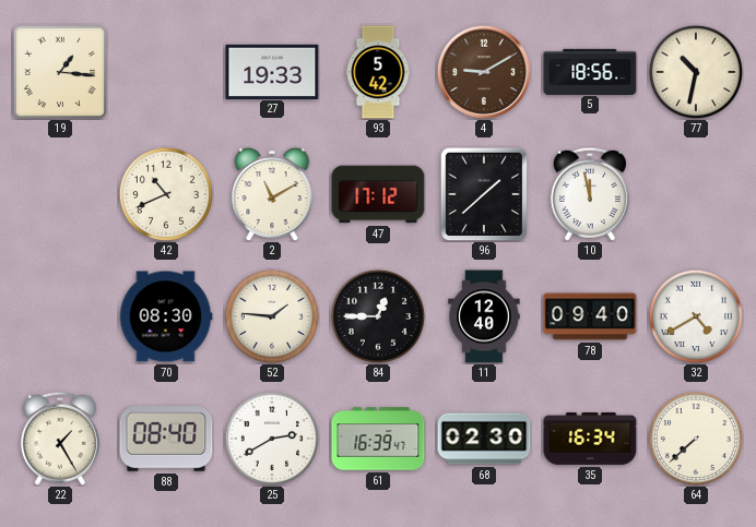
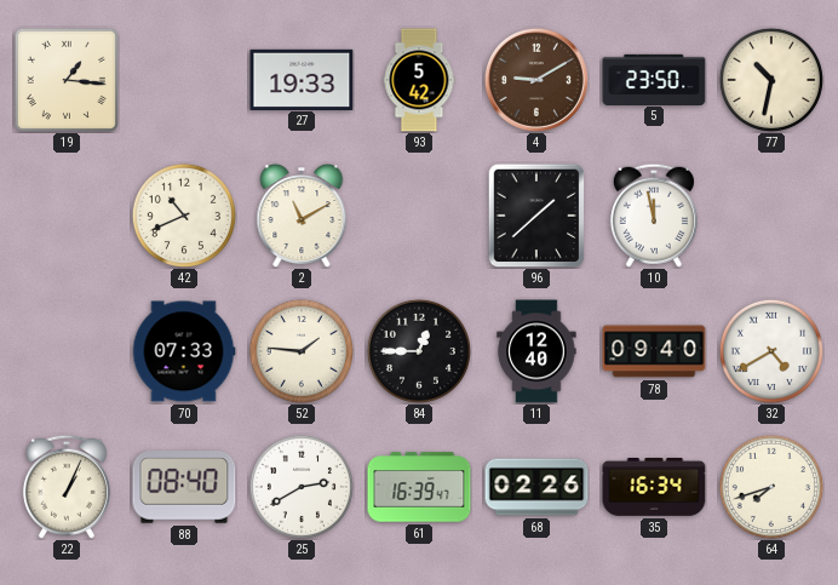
5: 18:56 -> 23:50
47: 17:12 -> none
70: 08:30 -> 07:33
22: 1:25 -> 1:04
68: 02:30 -> 02:26
64: 7:38 -> 7:42
